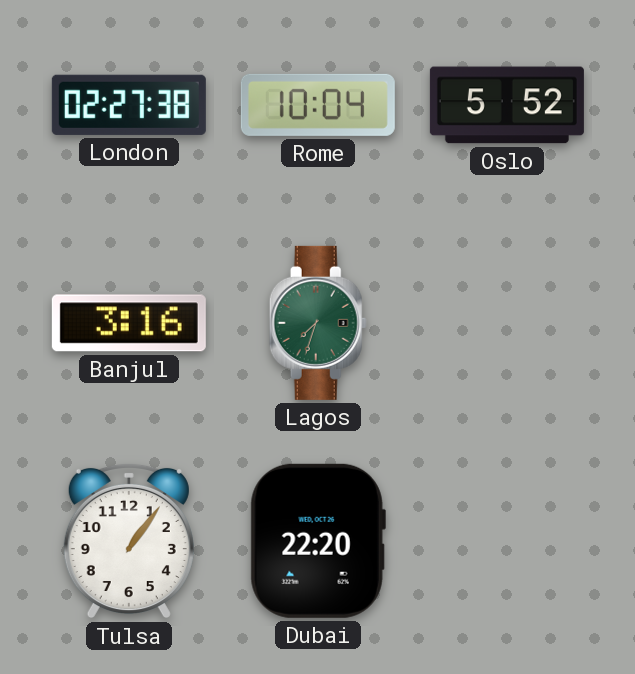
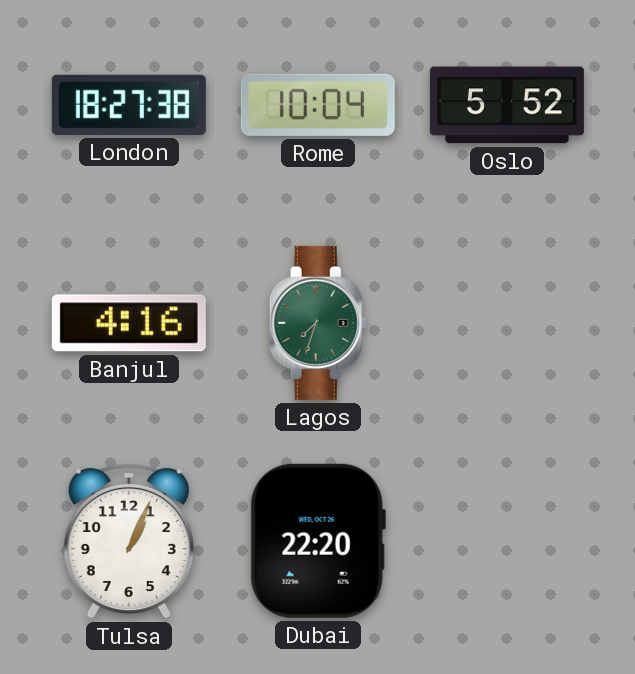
London: 02:27 -> 18:27
Banjul: 3:16 -> 4:16
Tulsa: 1:06 -> 1:04
